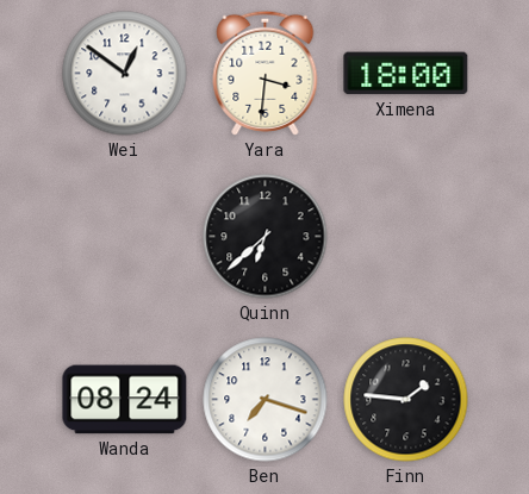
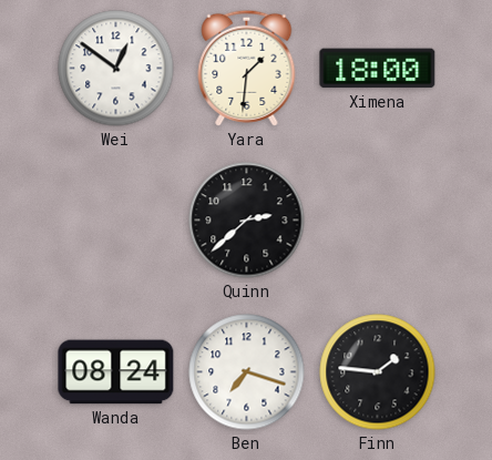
Yara: 3:31 -> 1:31
Quinn: 6:38 -> 2:38
